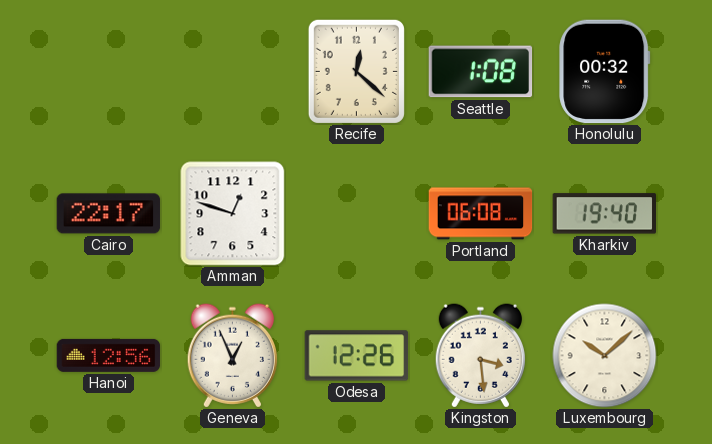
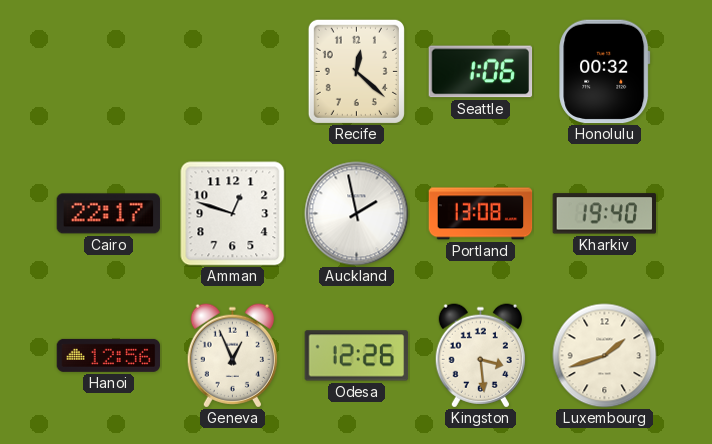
Seattle: 1:08 -> 1:06
Auckland: none -> 1:58
Portland: 06:08 -> 13:08
Luxembourg: 10:08 -> 1:42
